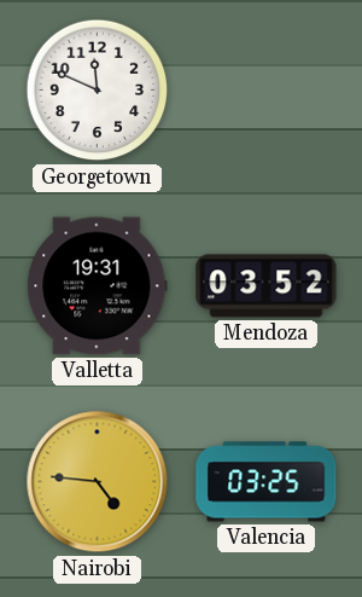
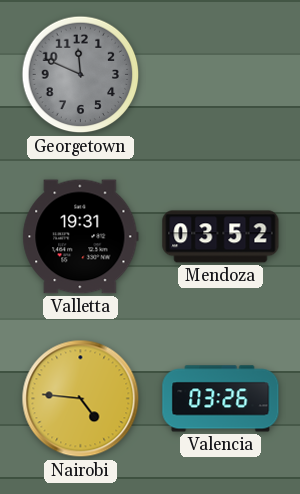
Georgetown dial: white -> grey
Valencia: 03:25 -> 03:26
